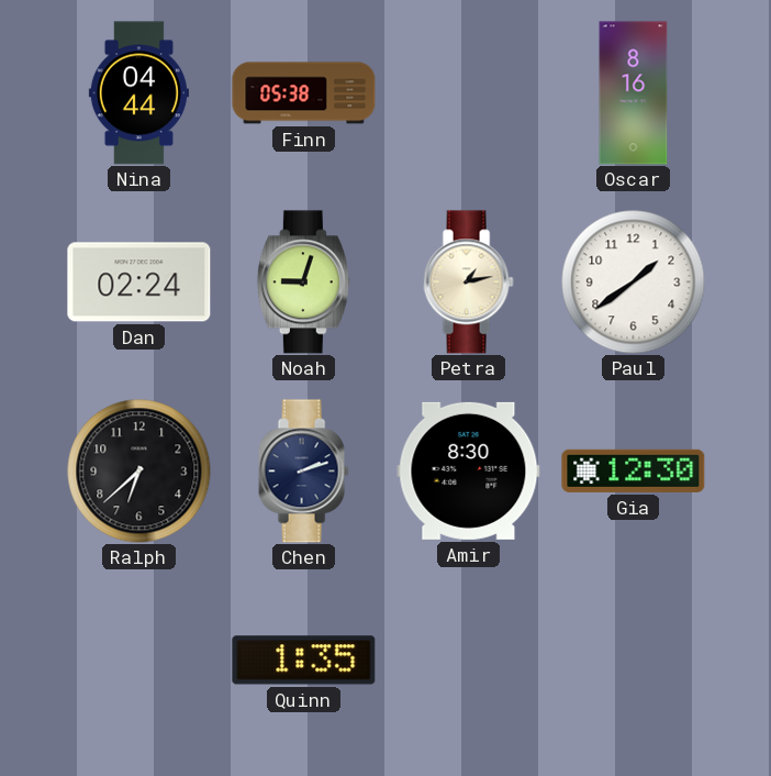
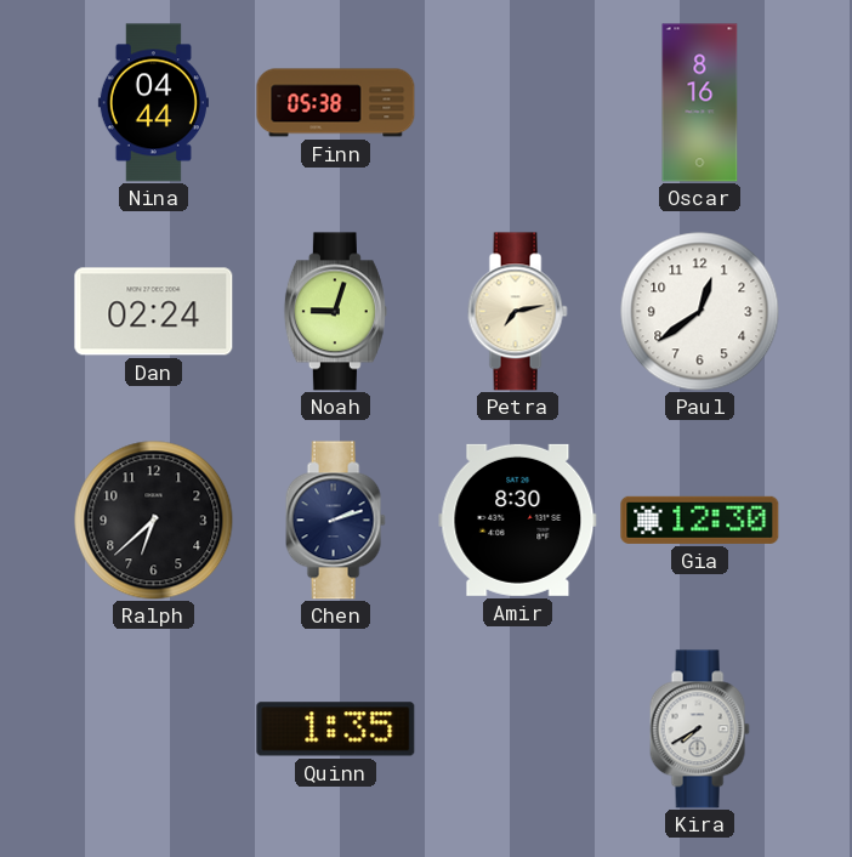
Petra: 1:13 -> 7:13
Paul: 1:39 -> 12:39
Kira: none -> 7:40
